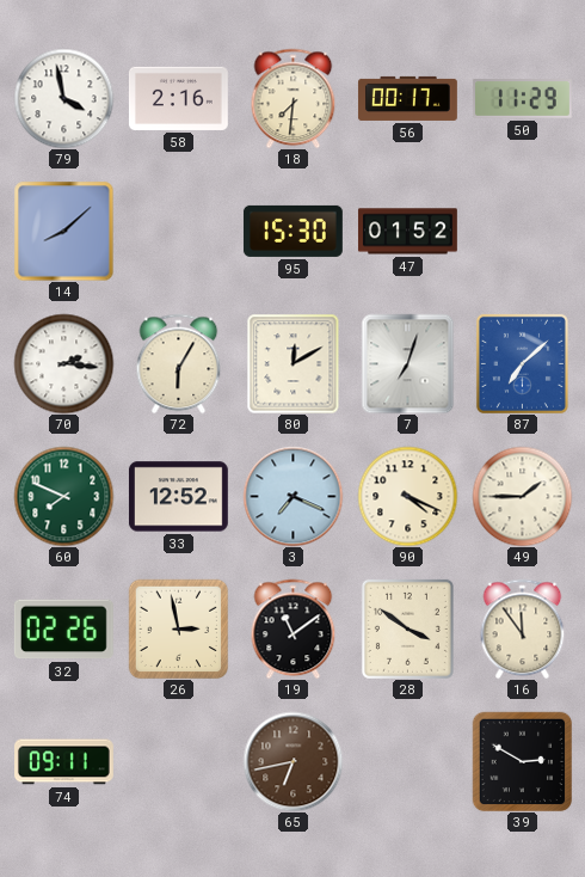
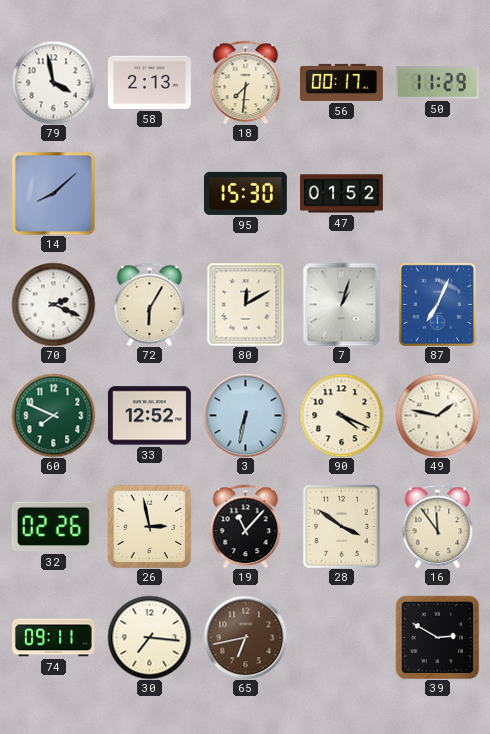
58: 2:16 -> 2:13
70: 2:16 -> 2:19
7: 7:03 -> 1:03
87: 7:08 -> 7:04
3: 7:19 -> 6:32
49: 1:45 -> 1:47
19: 11:09 -> 11:07
30: none -> 7:16
